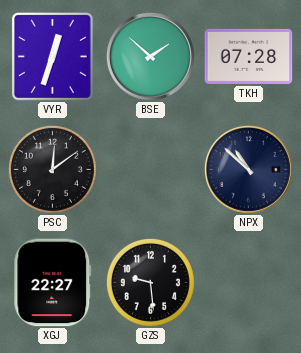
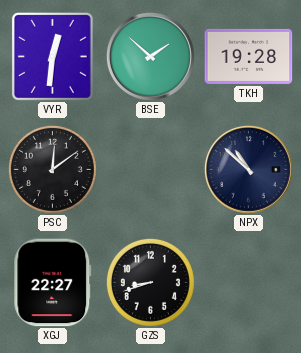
VYR: 12:33 -> 12:31
TKH: 07:28 -> 19:28
GZS: 9:29 -> 8:42
